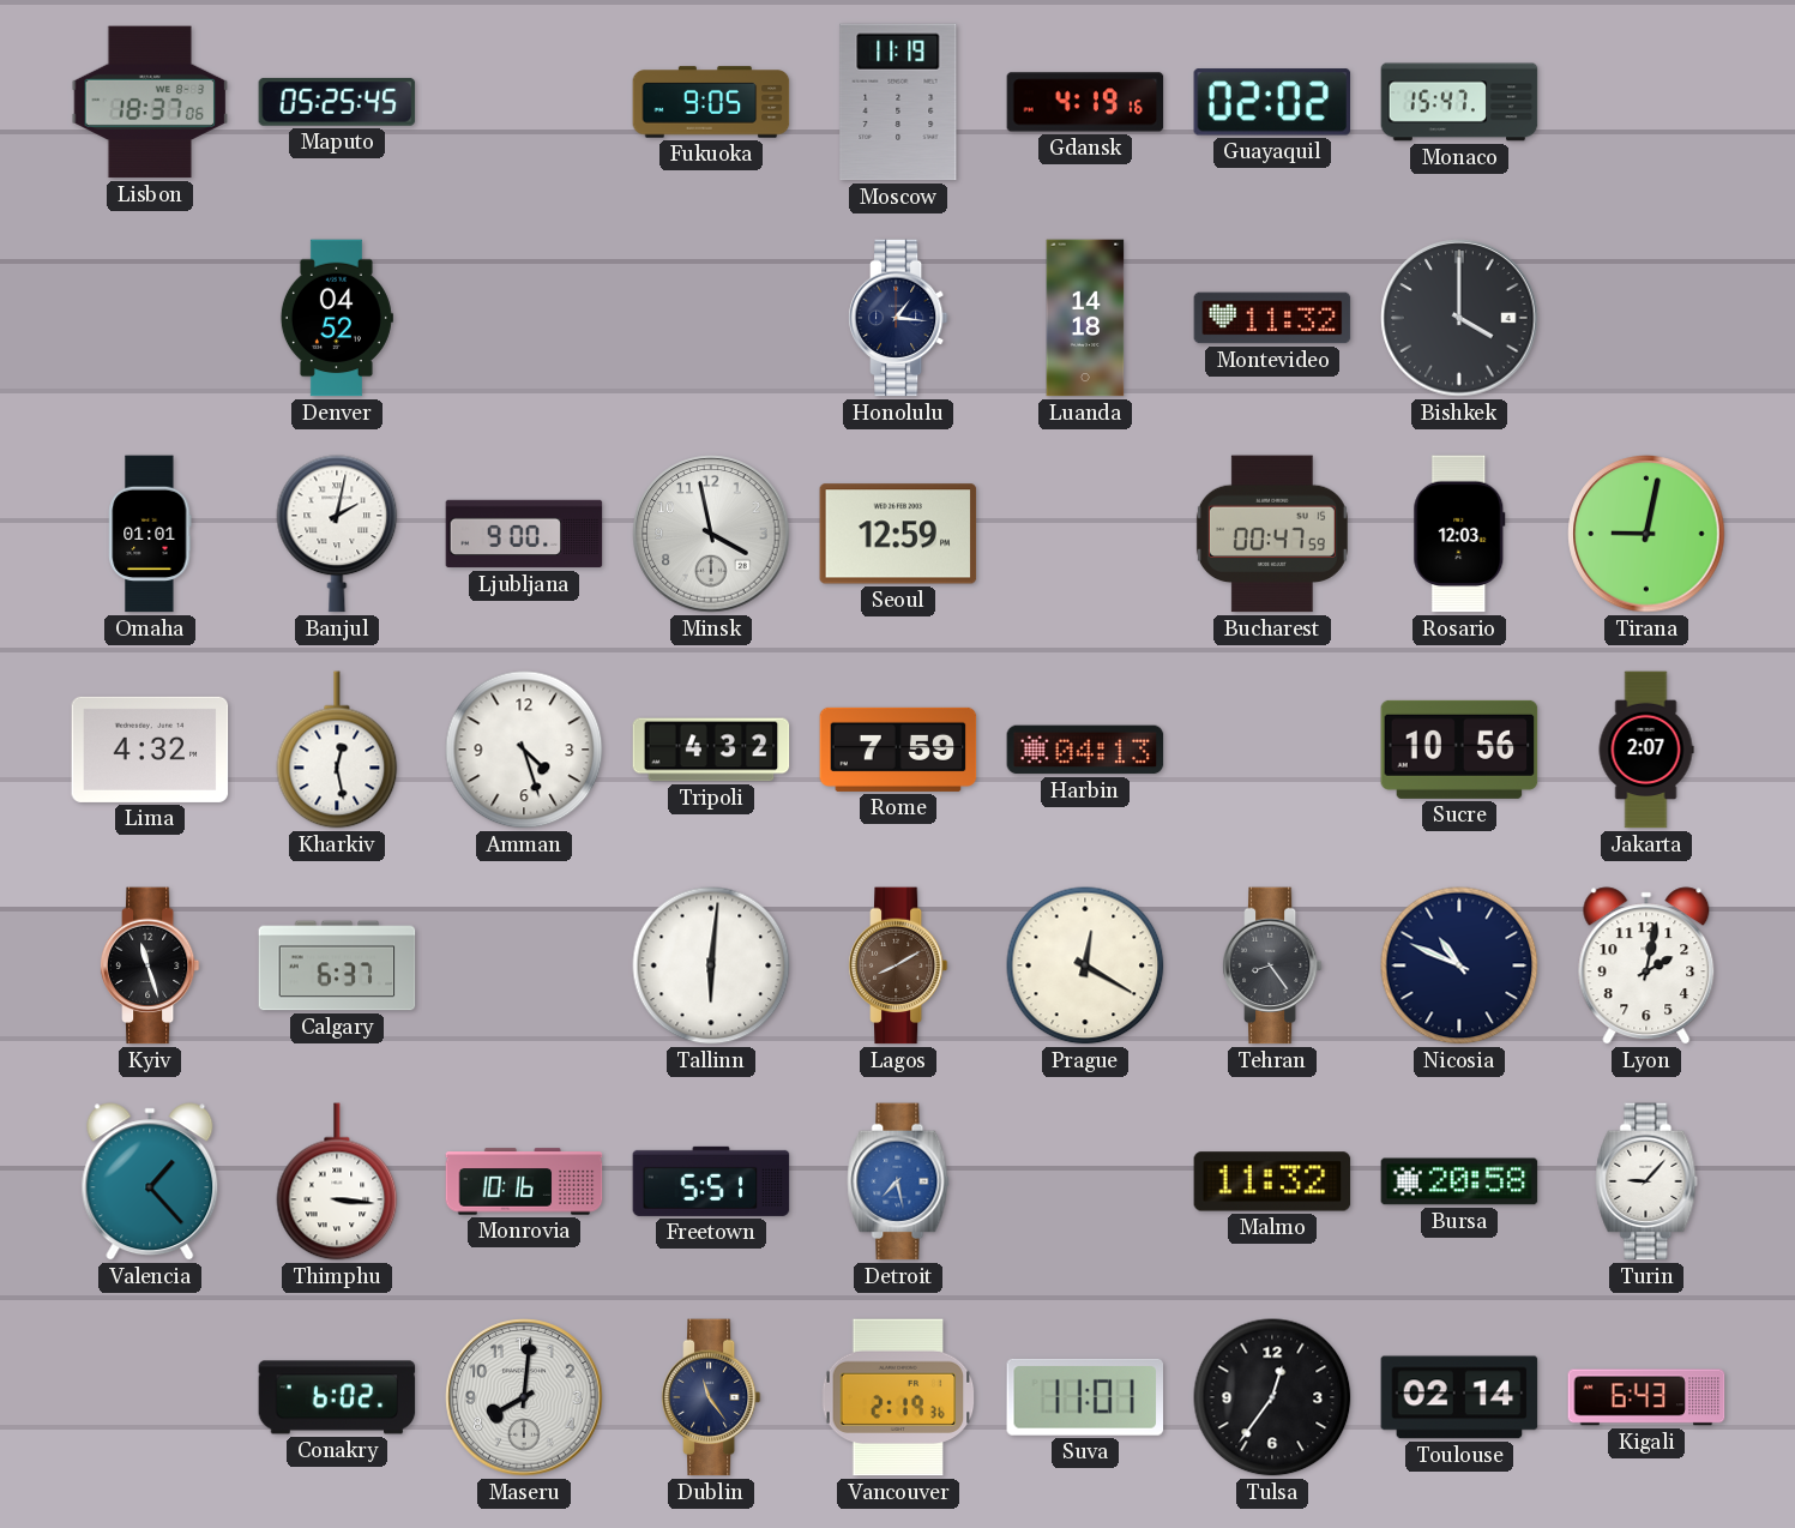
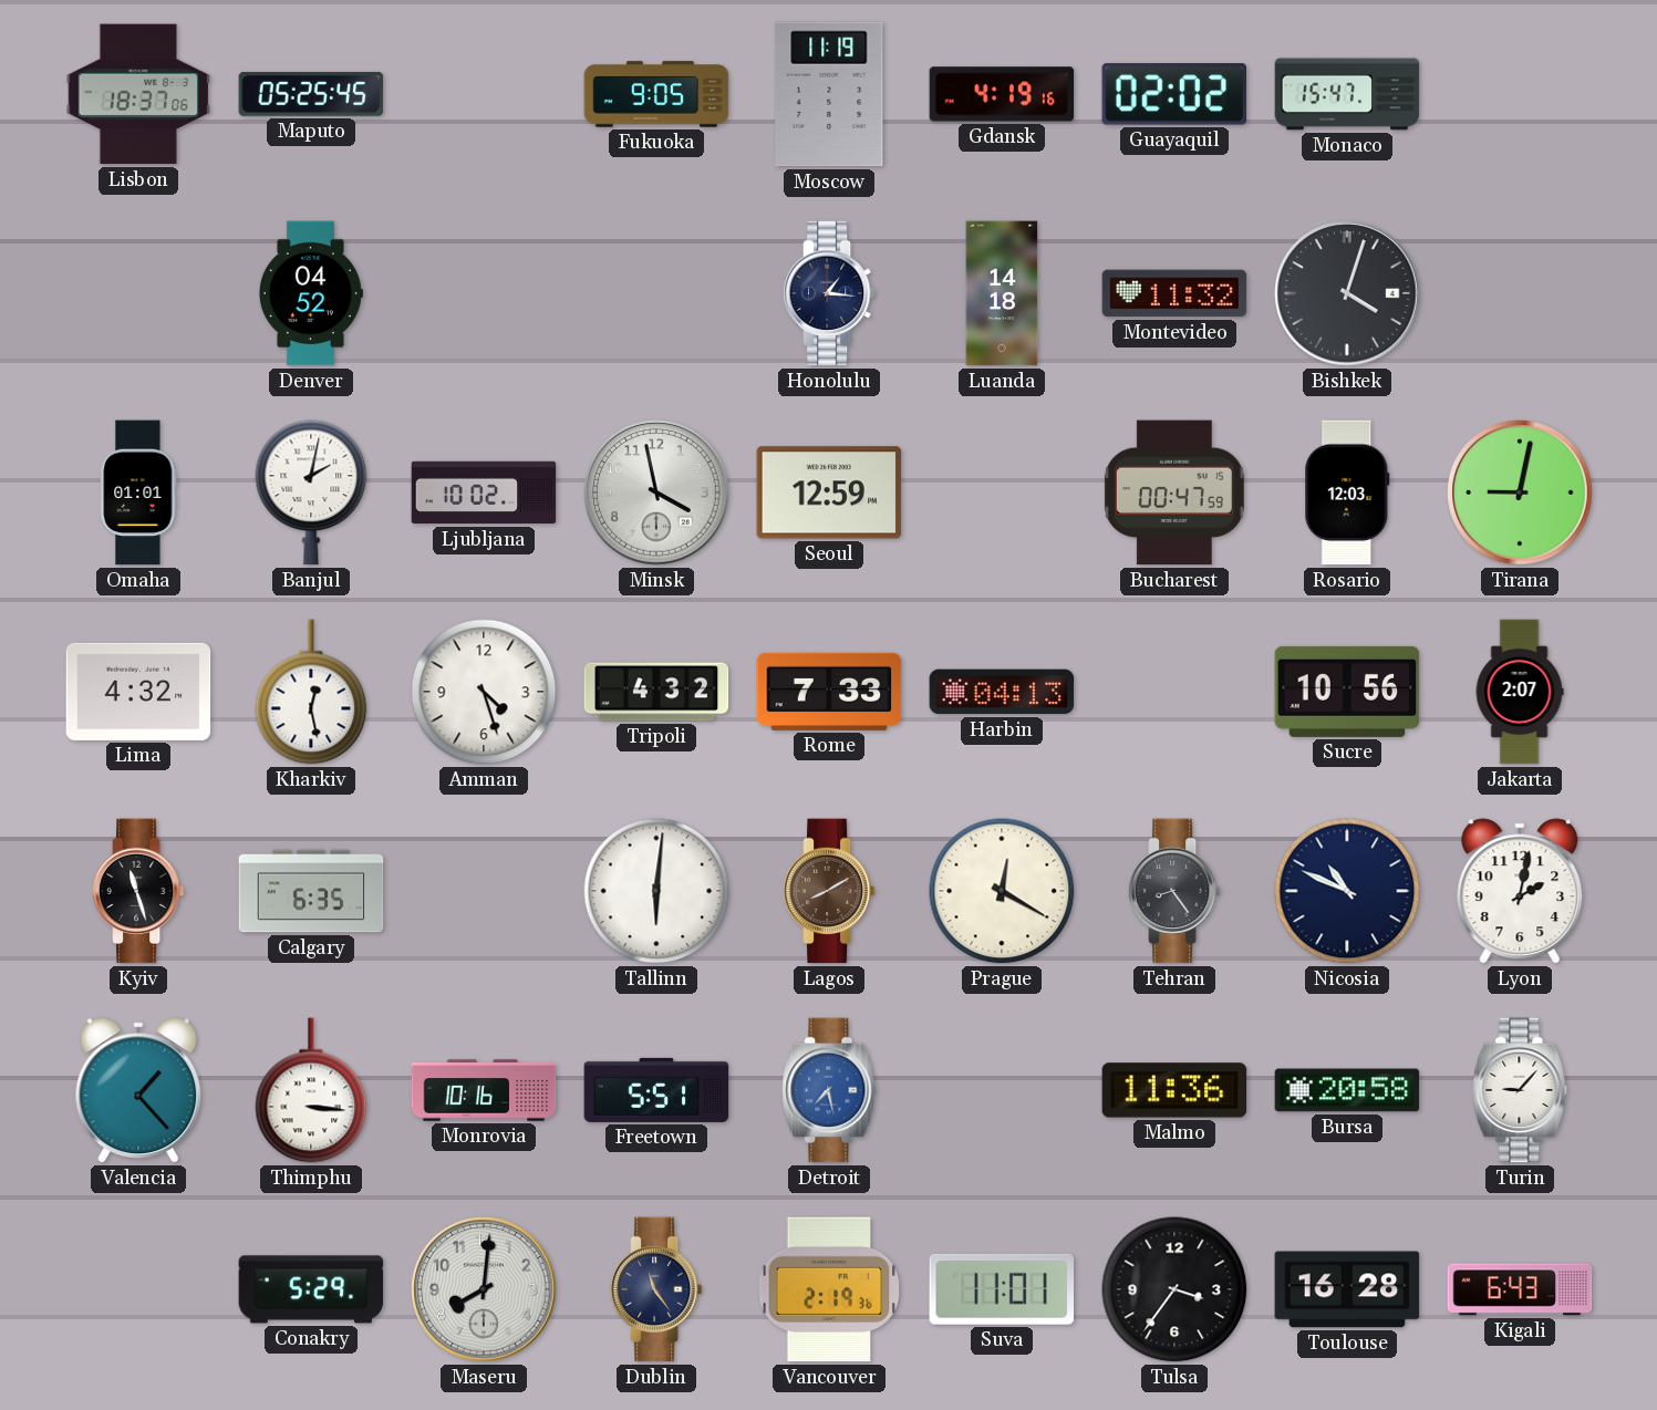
Bishkek: 4:00 -> 4:03
Ljubljana: 9:00 -> 10:02
Rome: 7:59 -> 7:33
Calgary: 6:37 -> 6:35
Malmo: 11:32 -> 11:36
Conakry: 6:02 -> 5:29
Tulsa: 12:36 -> 3:36
Toulouse: 02:14 -> 16:28
